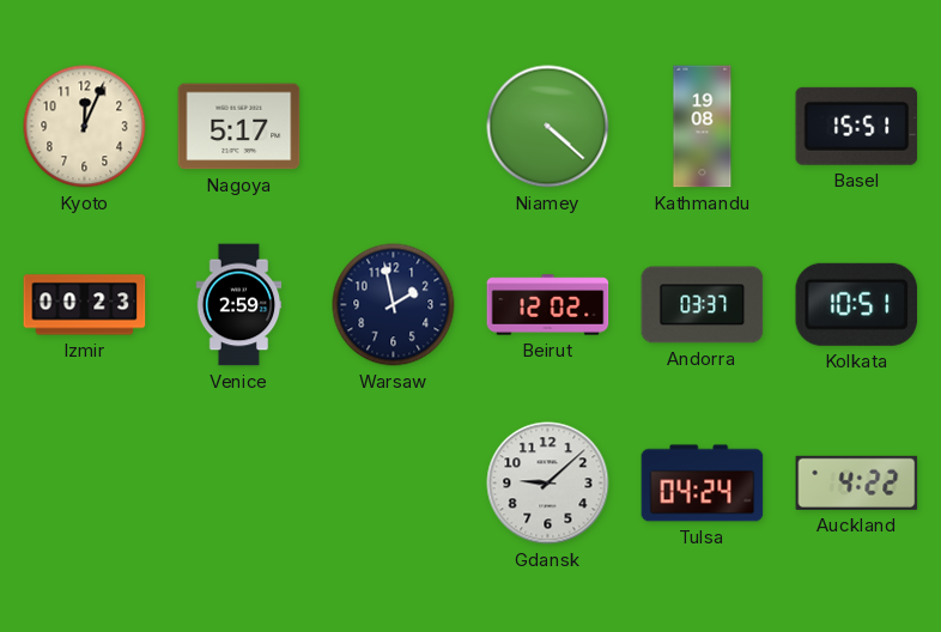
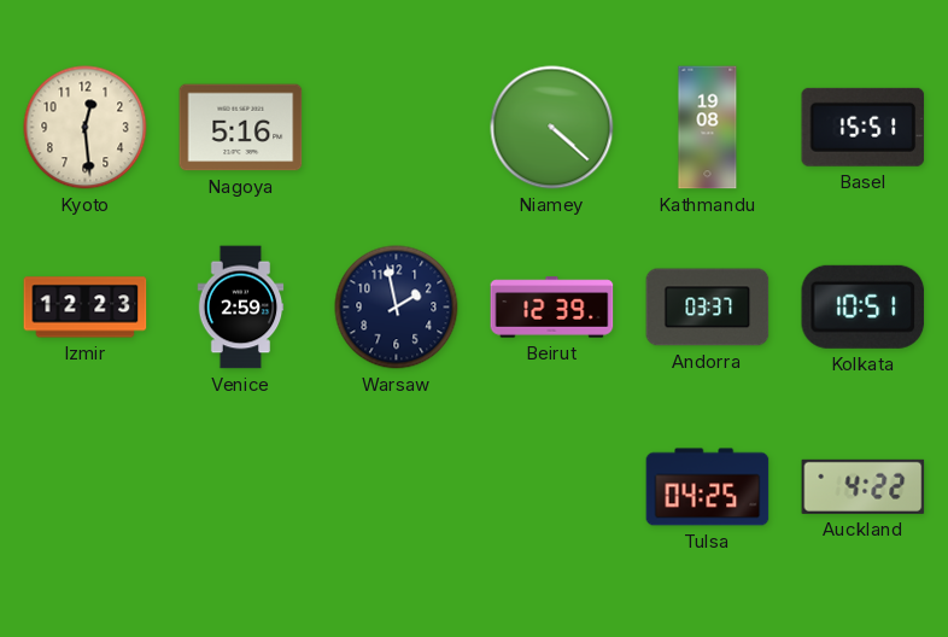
Kyoto: 12:04 -> 12:29
Nagoya: 5:17 -> 5:16
Izmir: 00:23 -> 12:23
Beirut: 12:02 -> 12:39
Gdansk: 9:08 -> none
Tulsa: 04:24 -> 04:25
